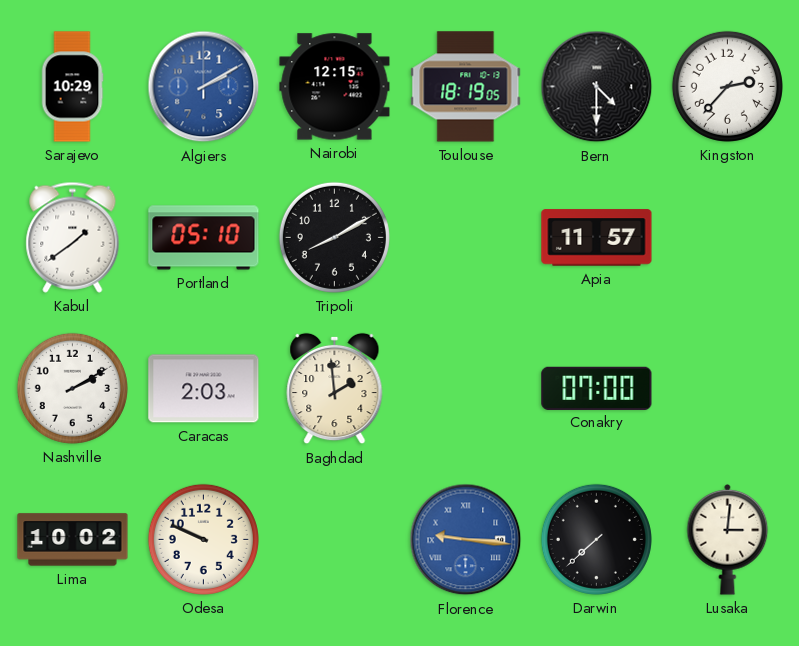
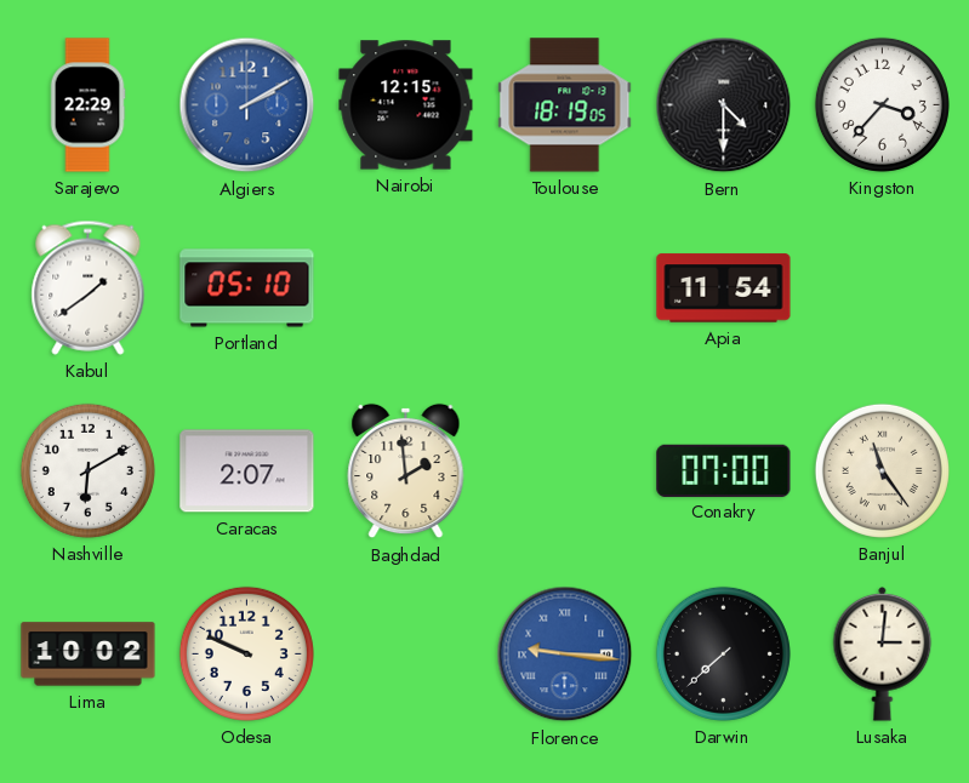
Sarajevo: 10:29 -> 22:29
Kingston: 2:37 -> 3:37
Tripoli: 8:10 -> none
Apia: 11:57 -> 11:54
Nashville: 2:10 -> 6:10
Caracas: 2:03 -> 2:07
Banjul: none -> 11:24
